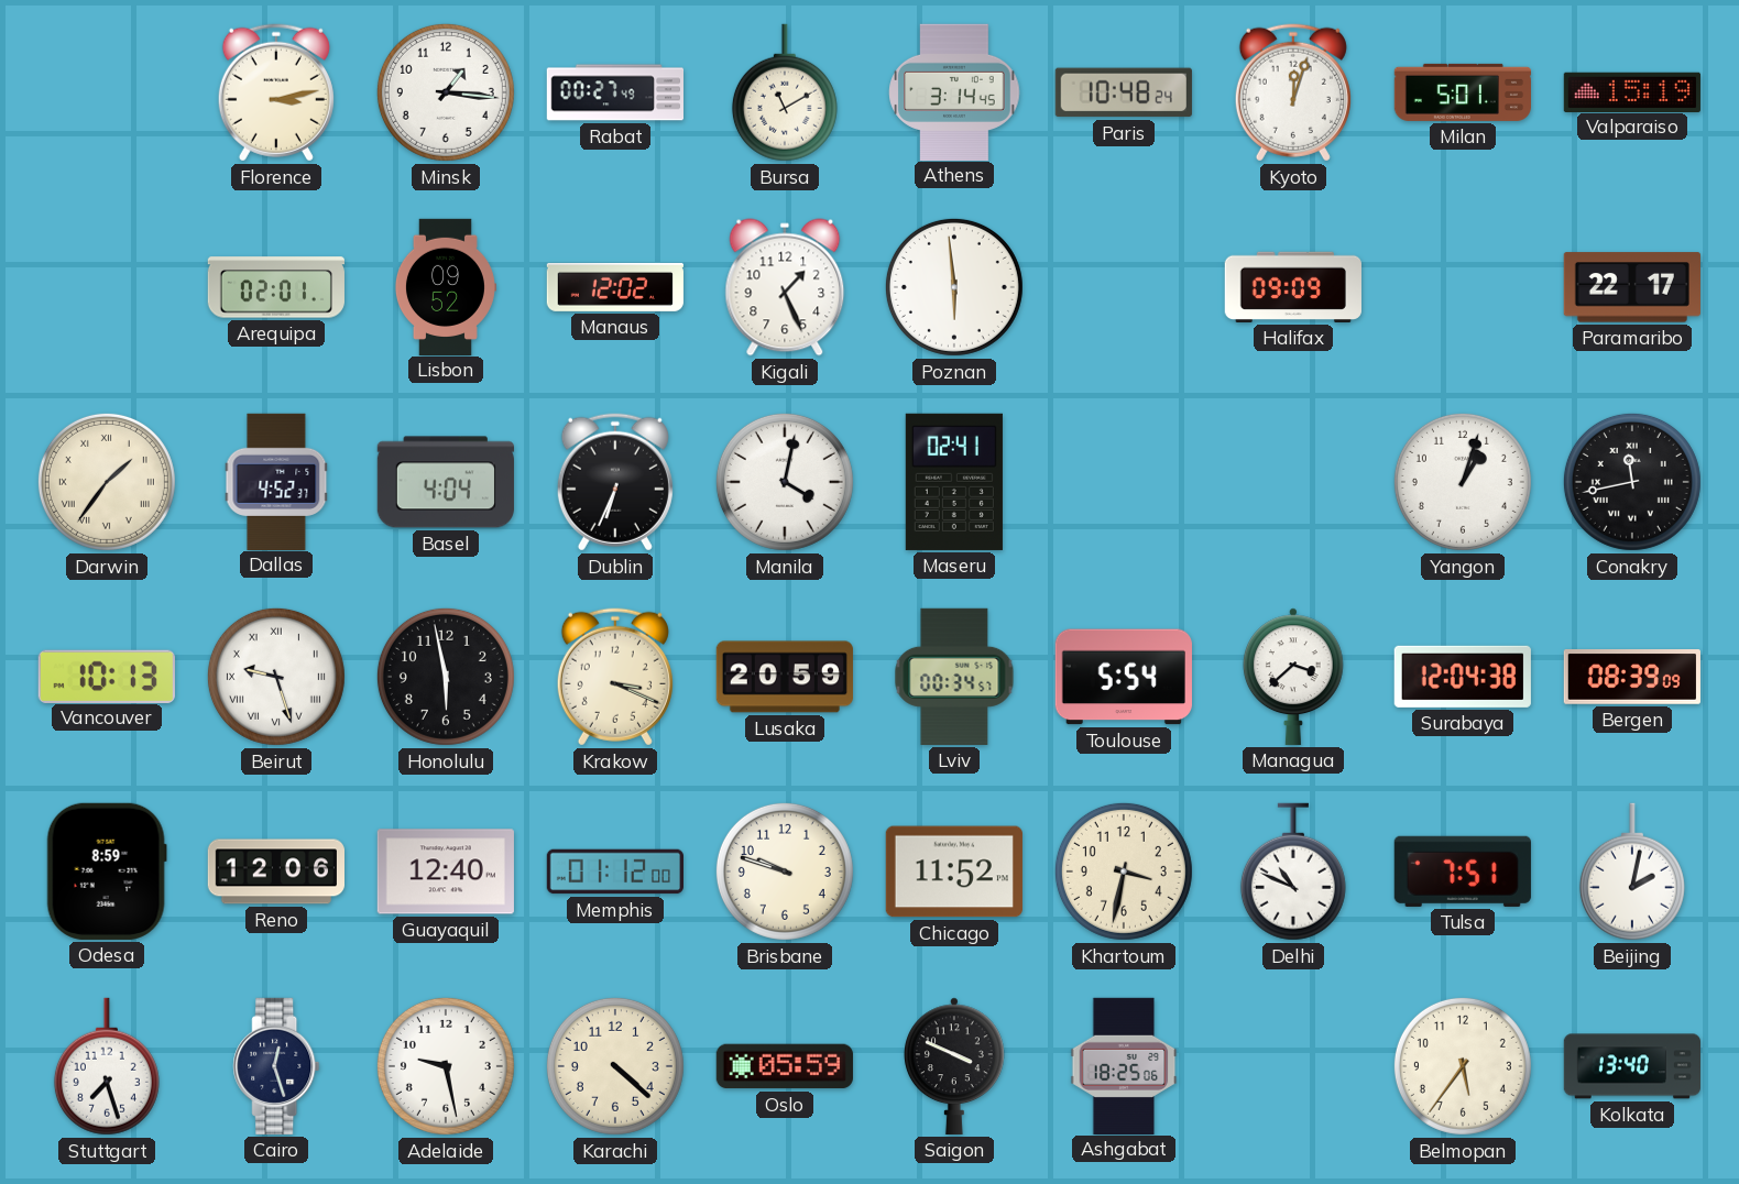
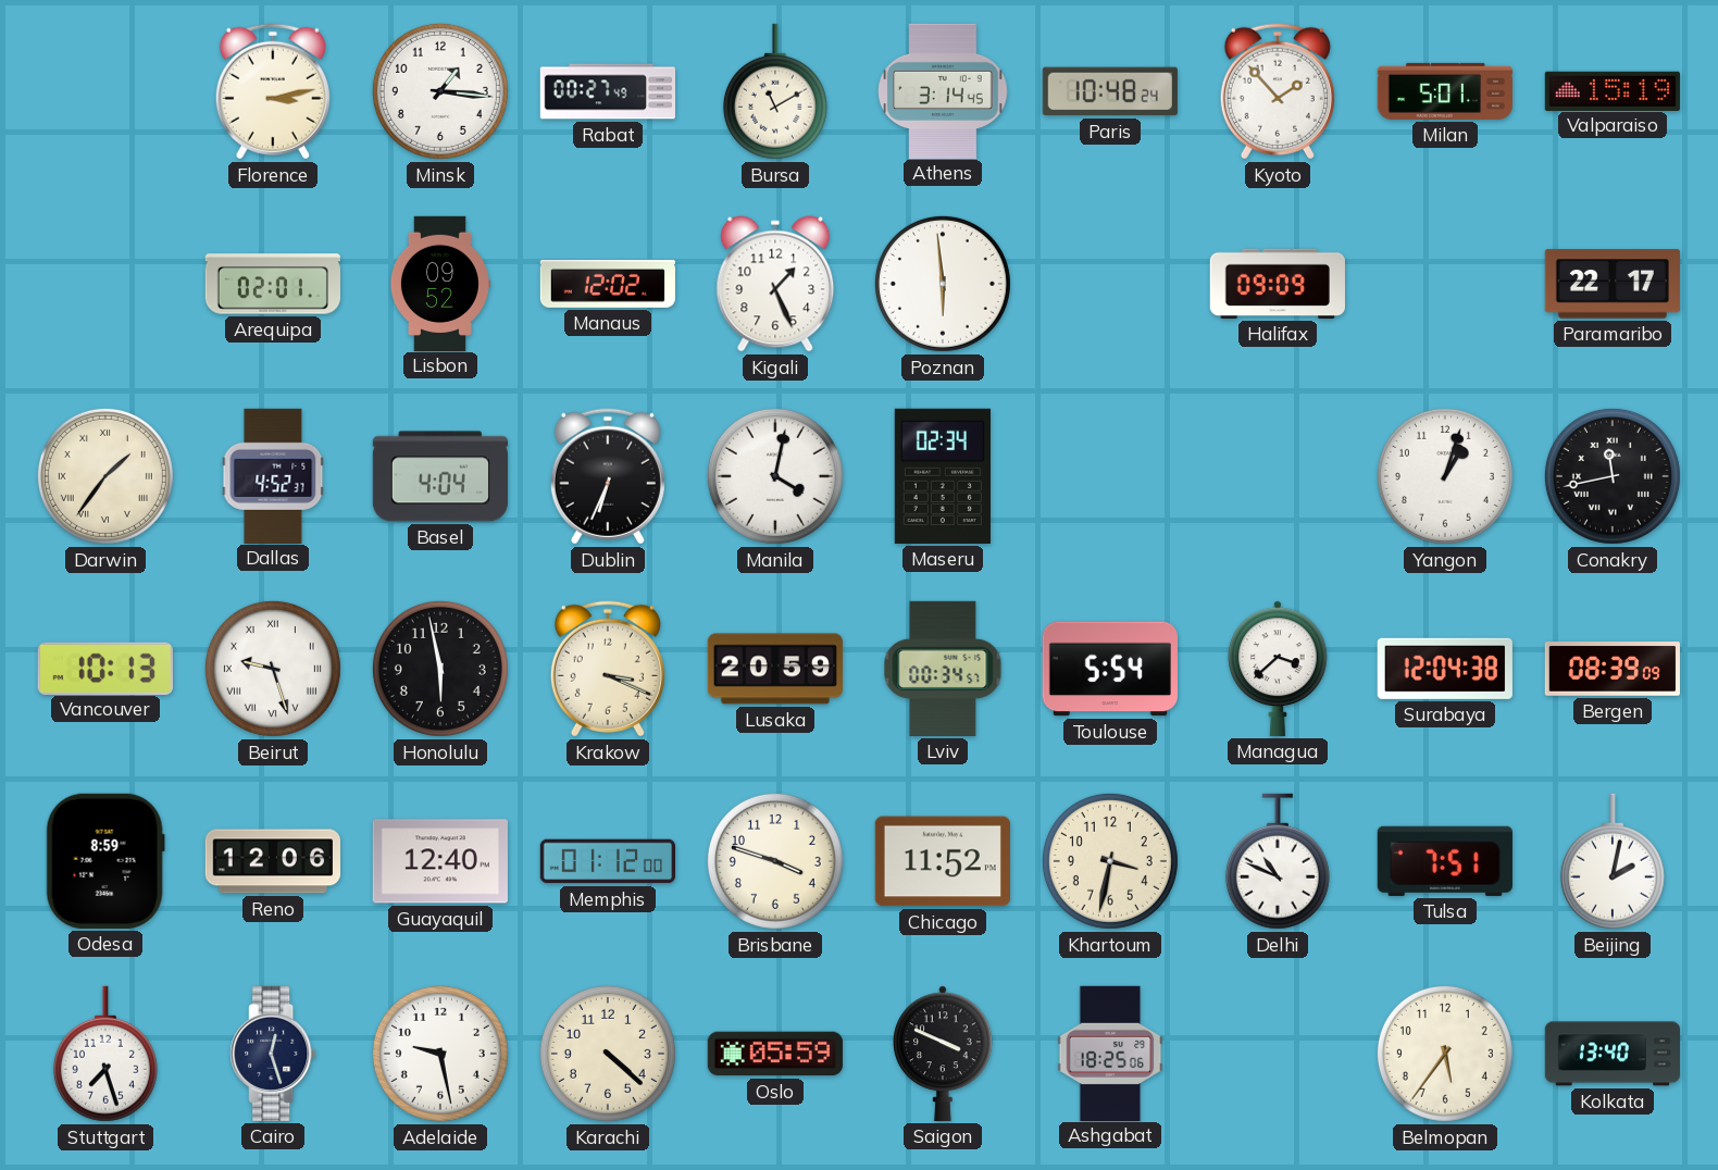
Kyoto: 12:03 -> 1:53
Maseru: 02:41 -> 02:34
Brisbane: 9:48 -> 3:48
